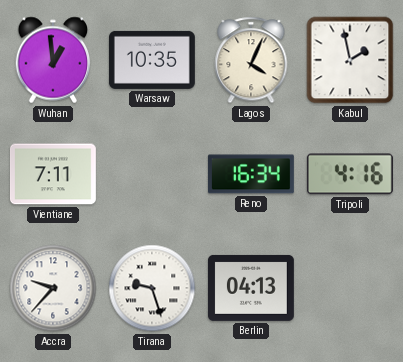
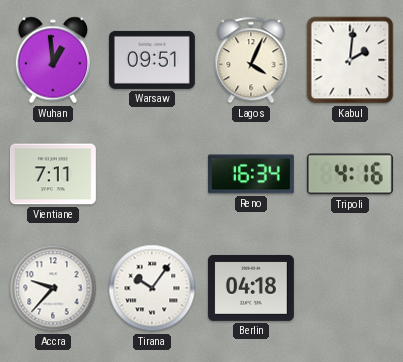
Warsaw: 10:35 -> 09:51
Kabul: 1:58 -> 2:01
Tirana: 9:27 -> 10:06
Berlin: 04:13 -> 04:18
